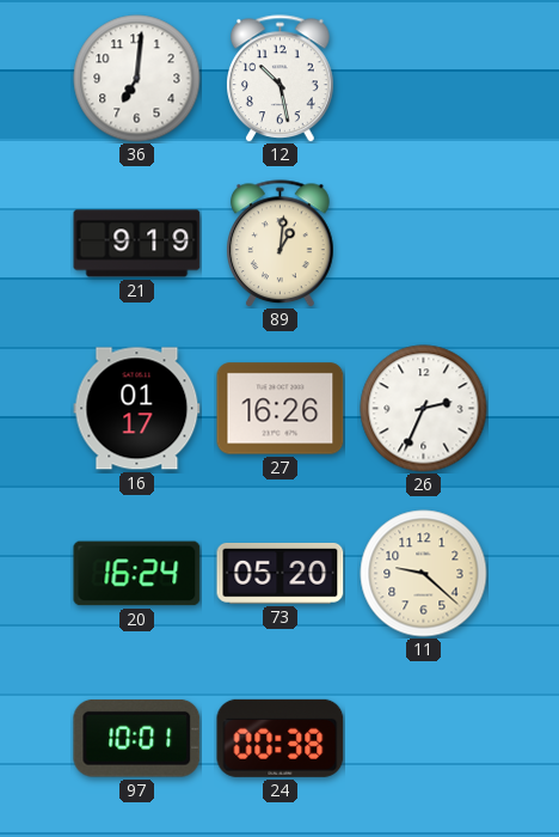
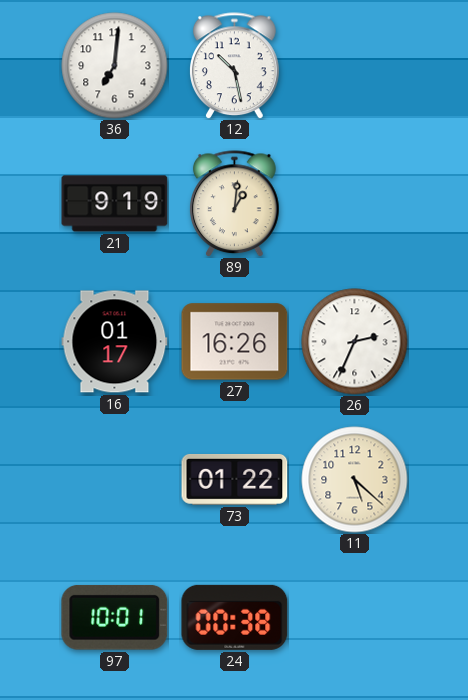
20: 16:24 -> none
73: 05:20 -> 01:22
11: 9:22 -> 5:22
